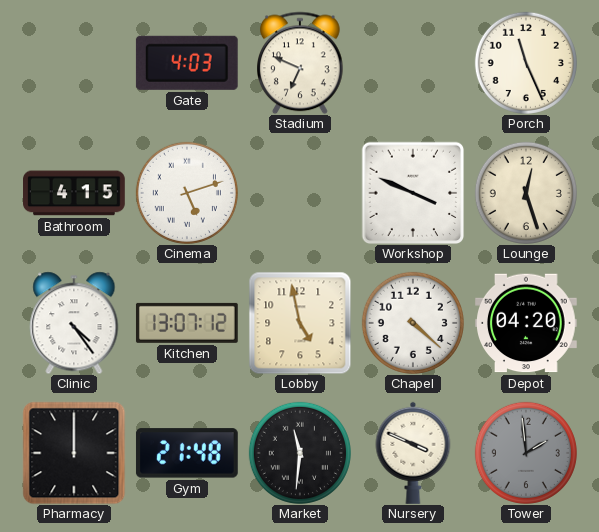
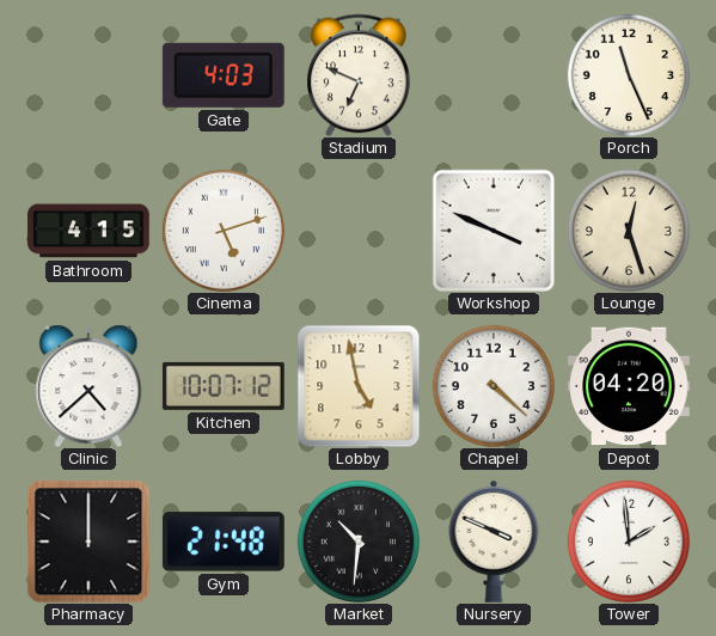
Clinic: 4:24 -> 4:38
Kitchen: 13:07 -> 10:07
Market: 11:31 -> 10:31
Tower dial: grey -> white
